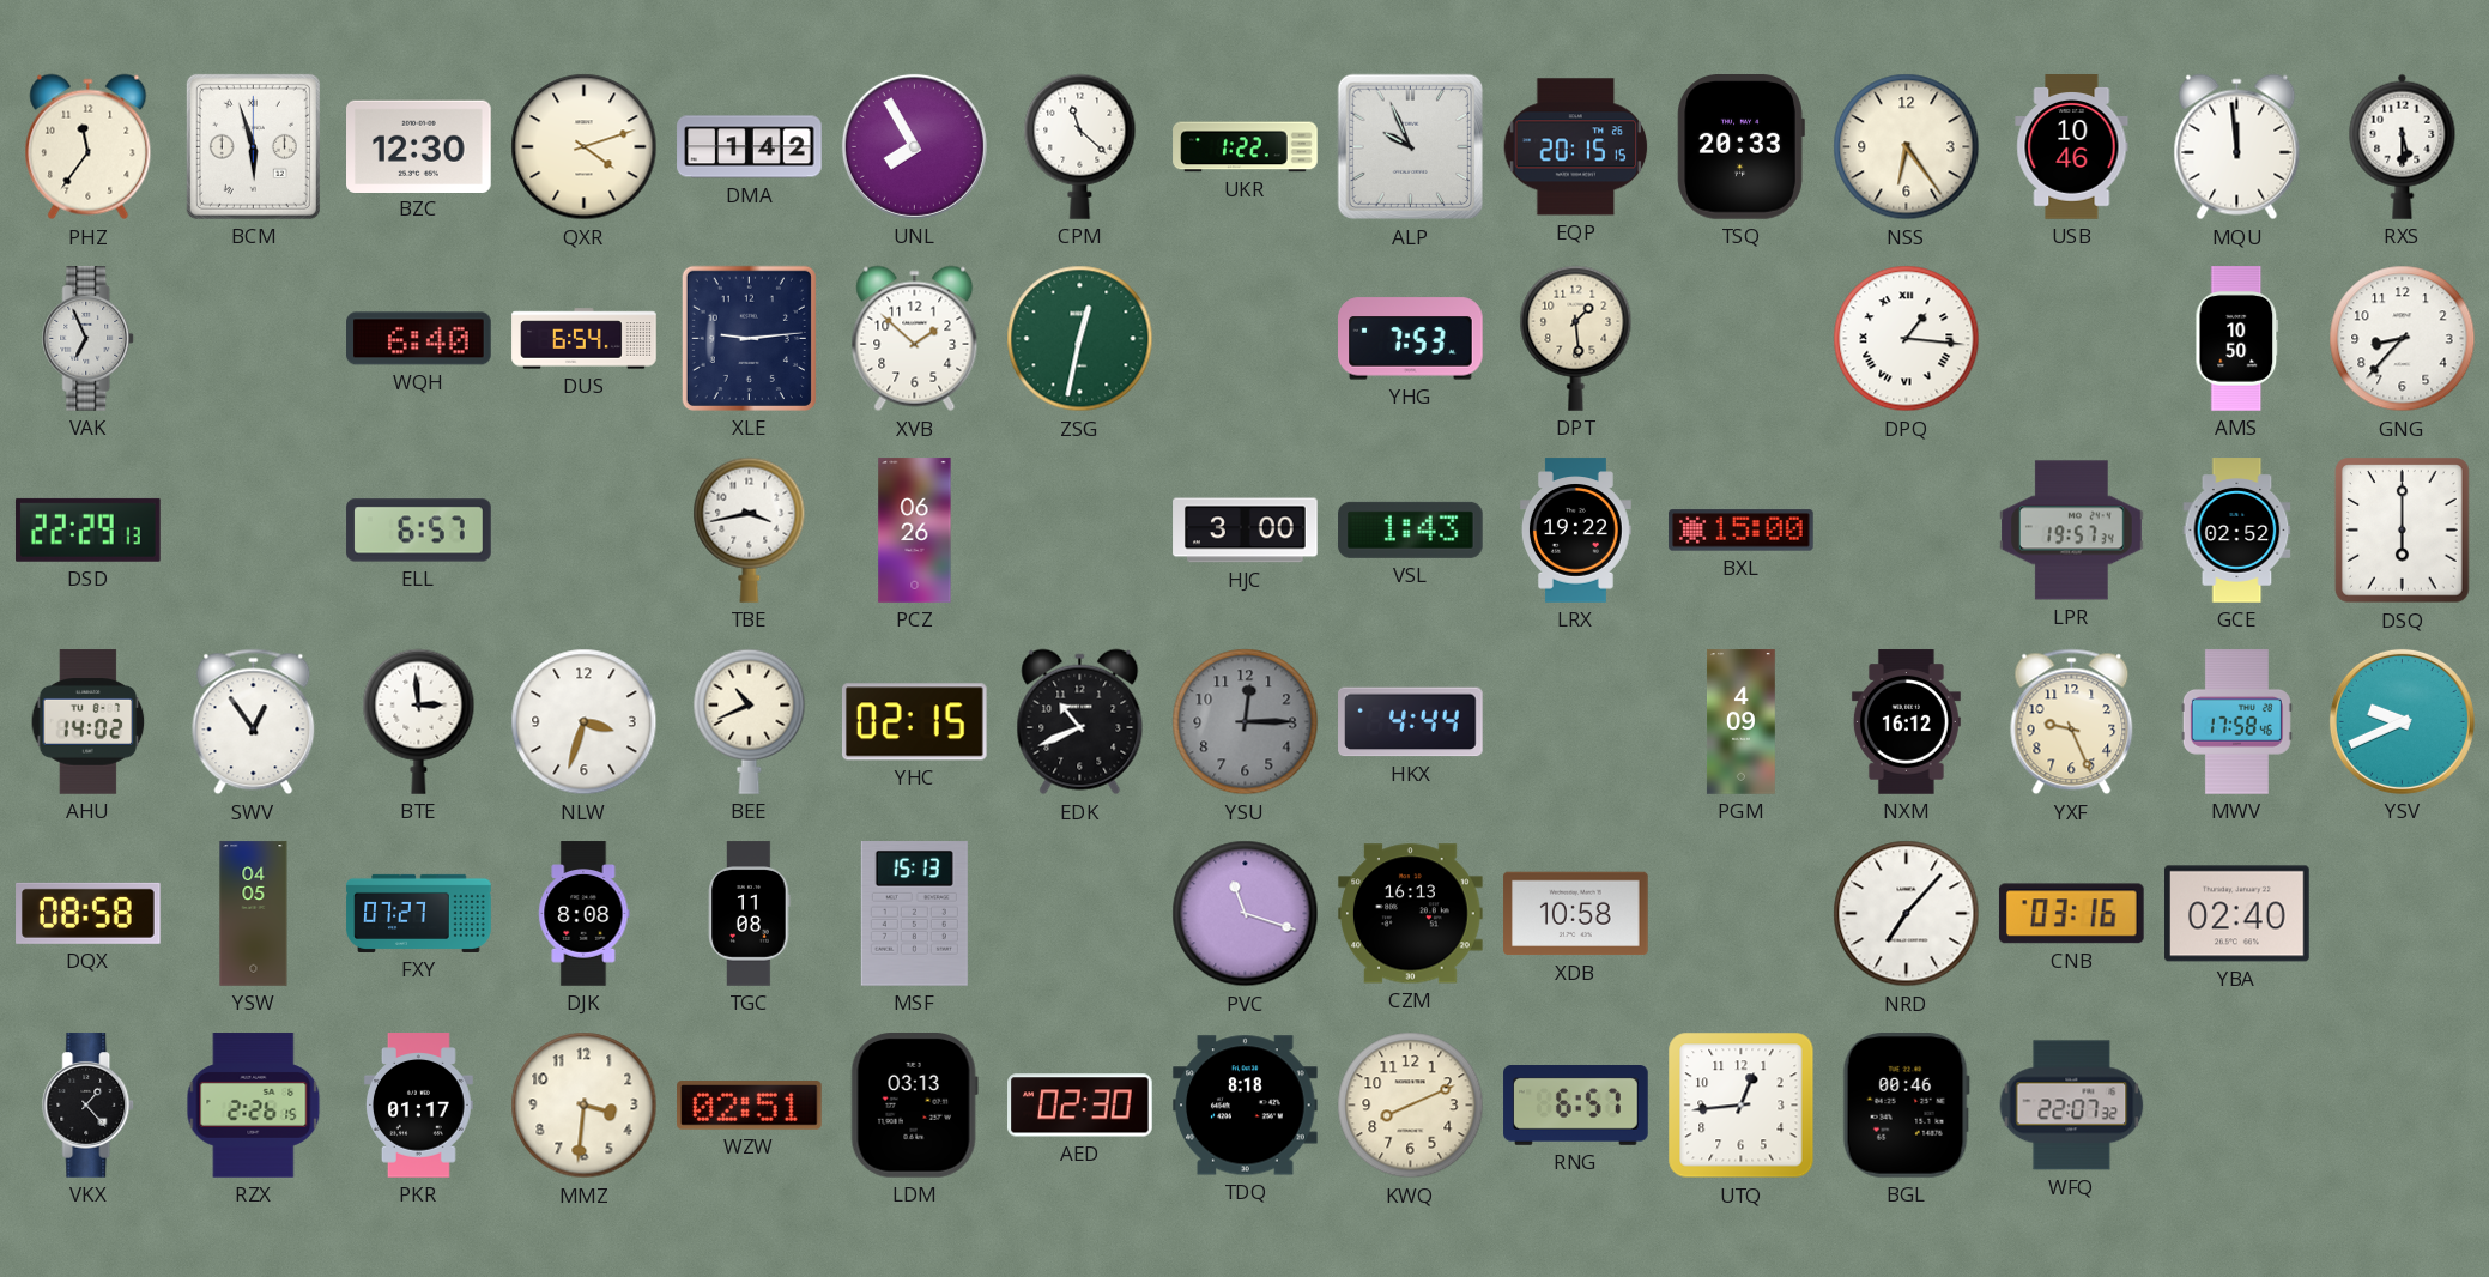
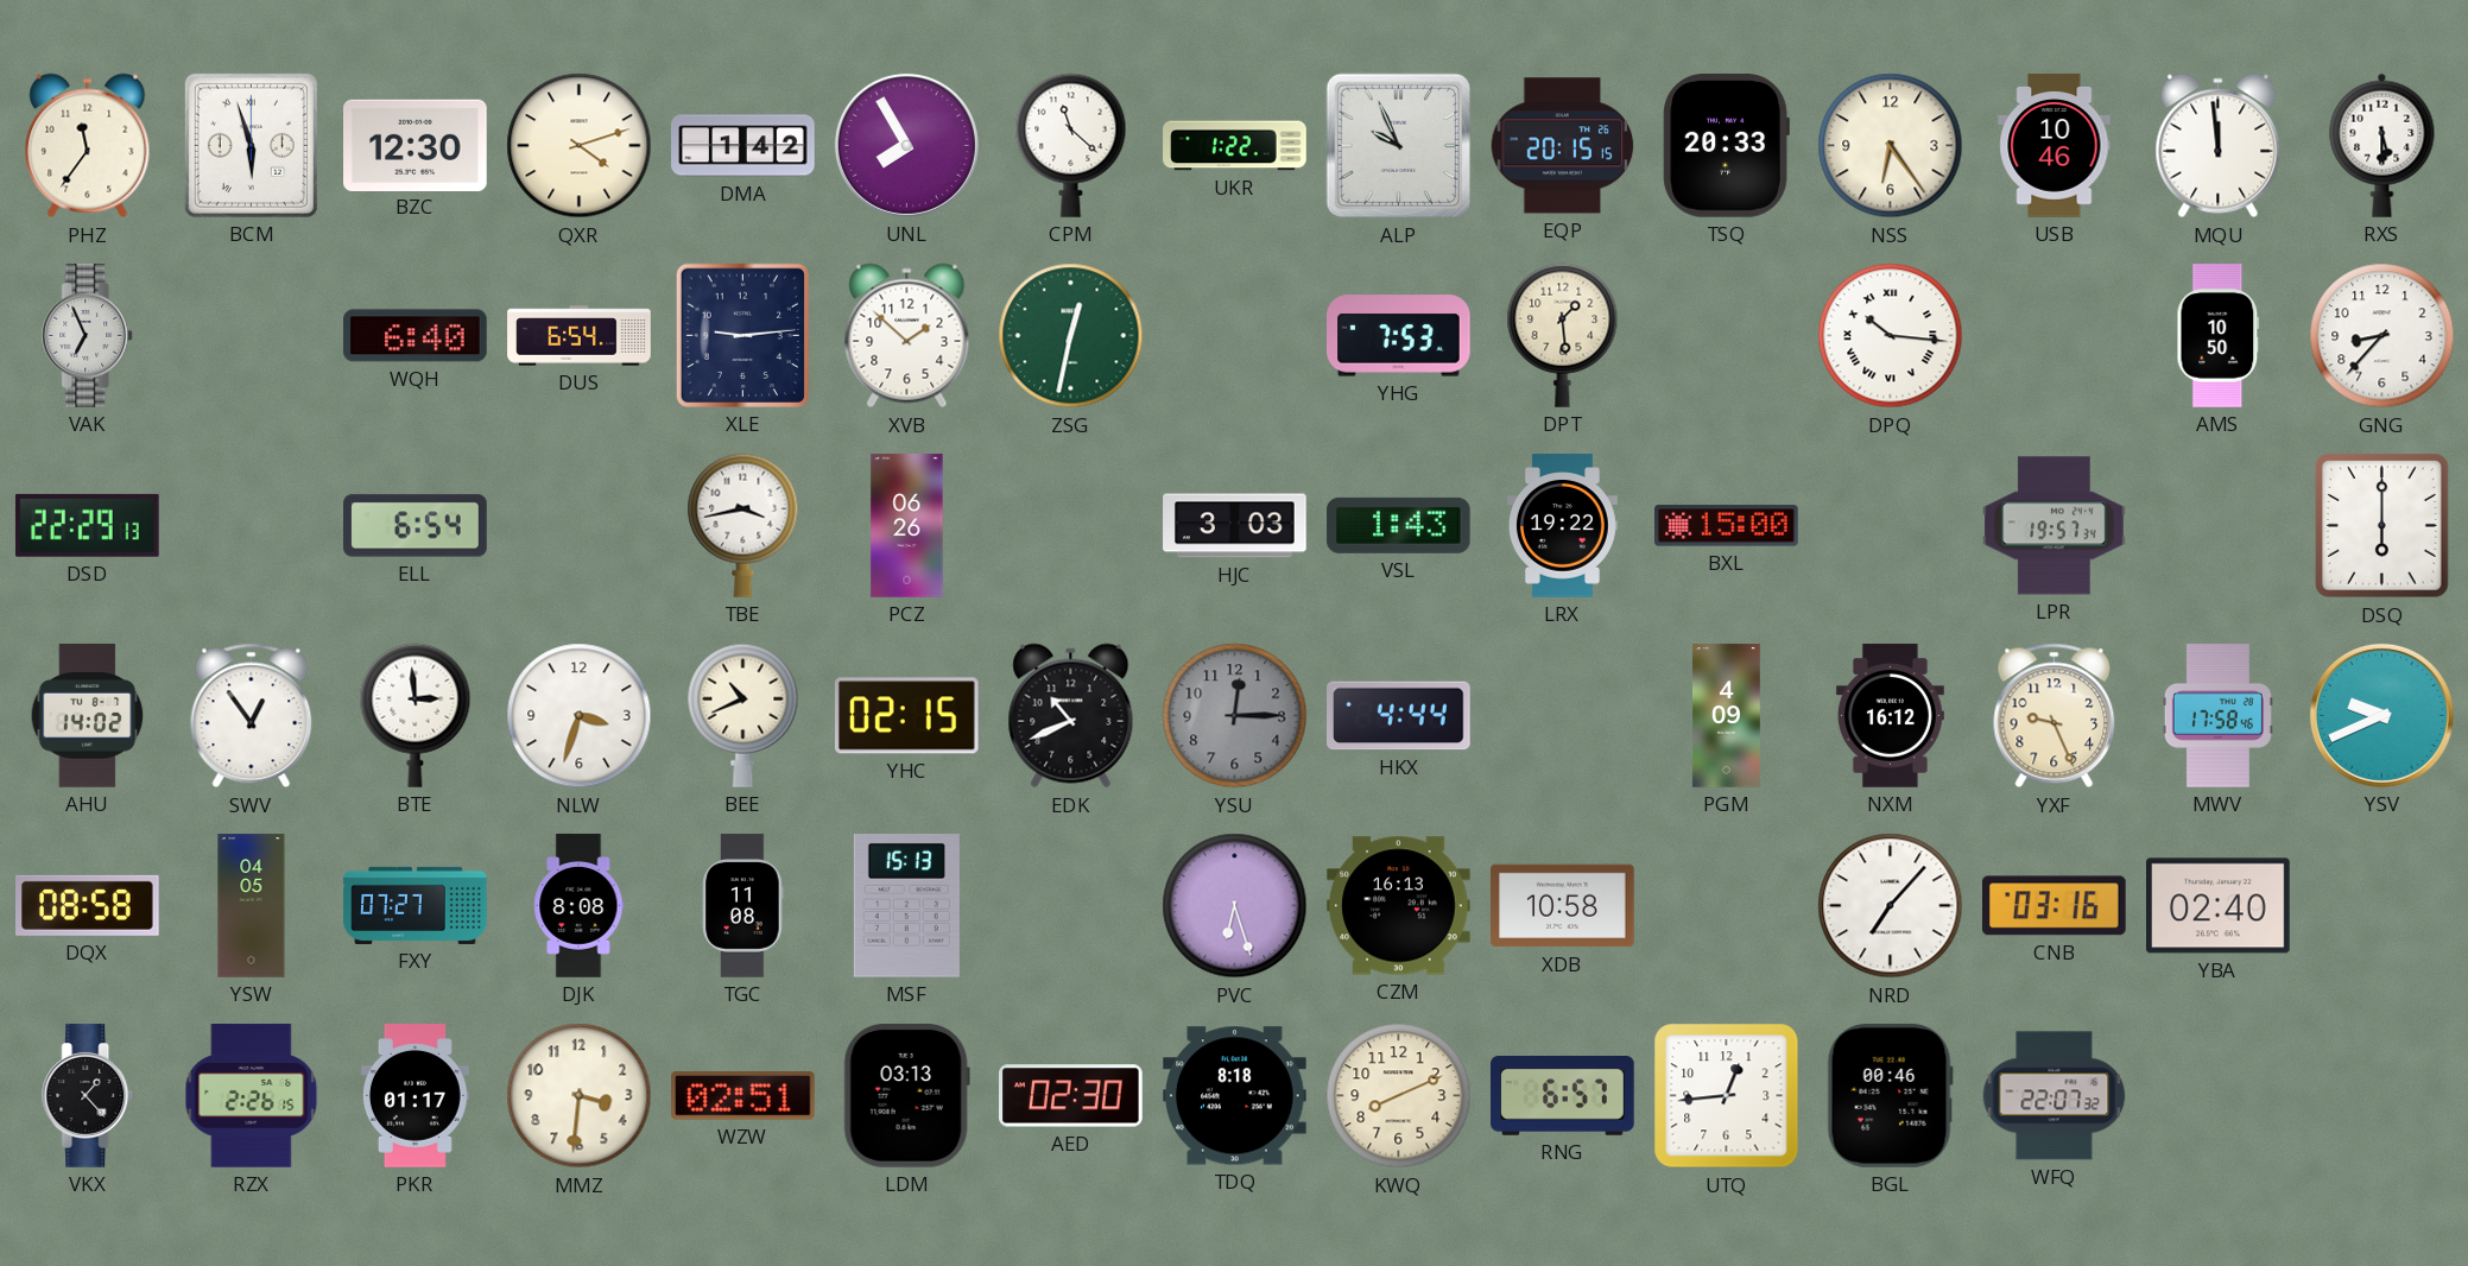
DPQ: 1:16 -> 10:16
ELL: 6:57 -> 6:54
HJC: 3:00 -> 3:03
GCE: 02:52 -> none
PVC: 11:18 -> 6:27
